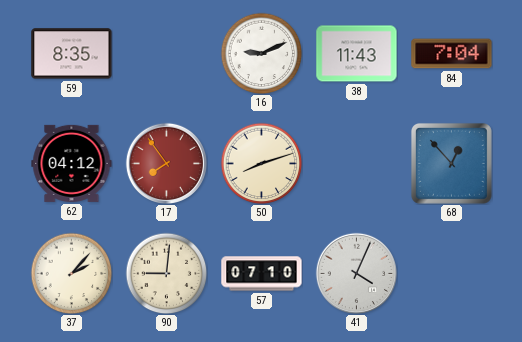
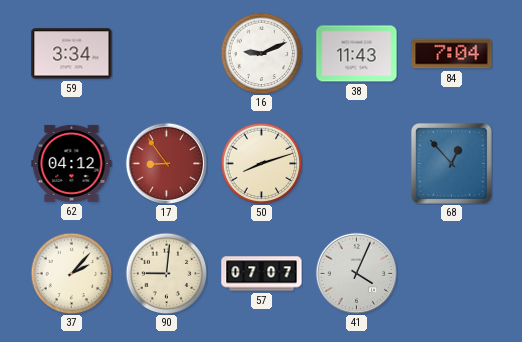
59: 8:35 -> 3:34
17: 7:54 -> 8:54
57: 07:10 -> 07:07
